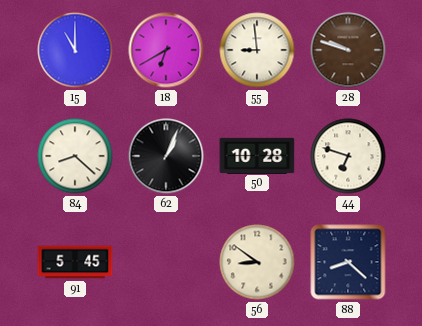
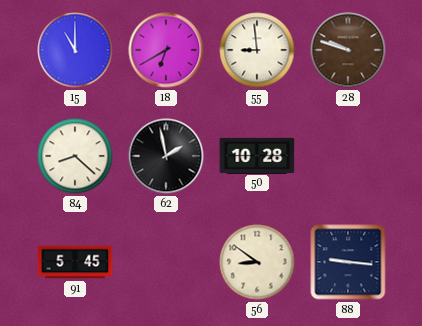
62: 1:04 -> 1:58
44: 6:48 -> none
88: 8:22 -> 9:16
